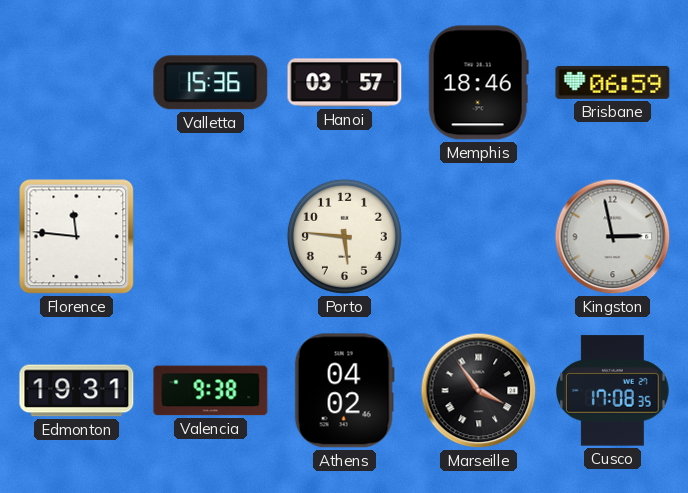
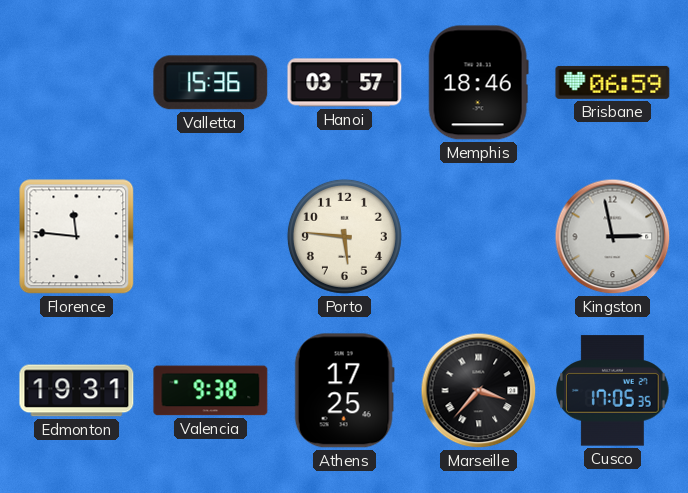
Athens: 04:02 -> 17:25
Marseille: 3:54 -> 3:37
Cusco: 17:08 -> 17:05
